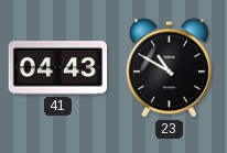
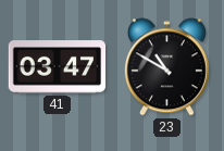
41: 04:43 -> 03:47
